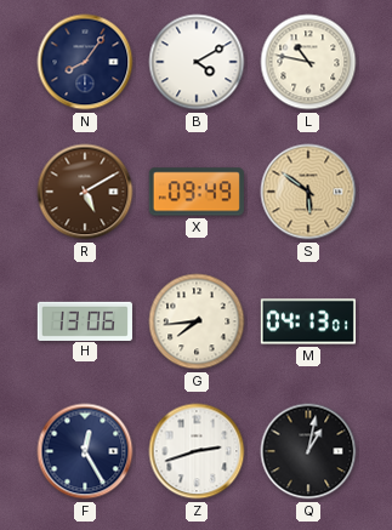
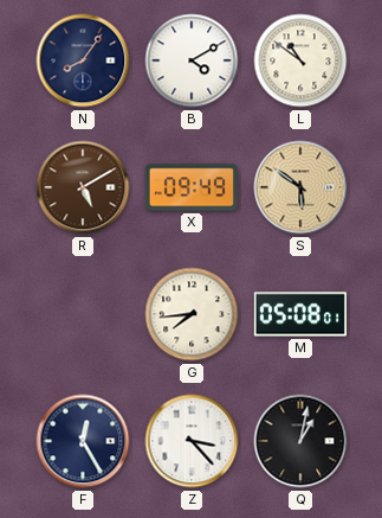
L: 10:47 -> 10:51
H: 13:06 -> none
M: 04:13 -> 05:08
Z: 2:42 -> 3:23
